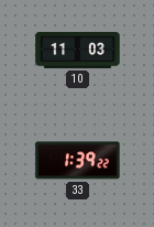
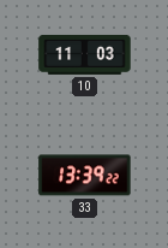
33: 1:39 -> 13:39
